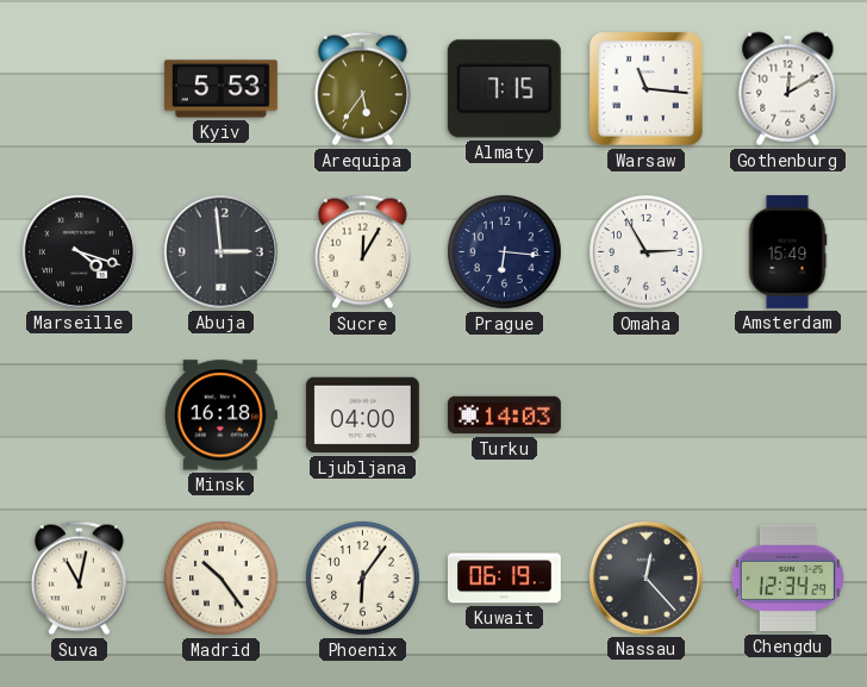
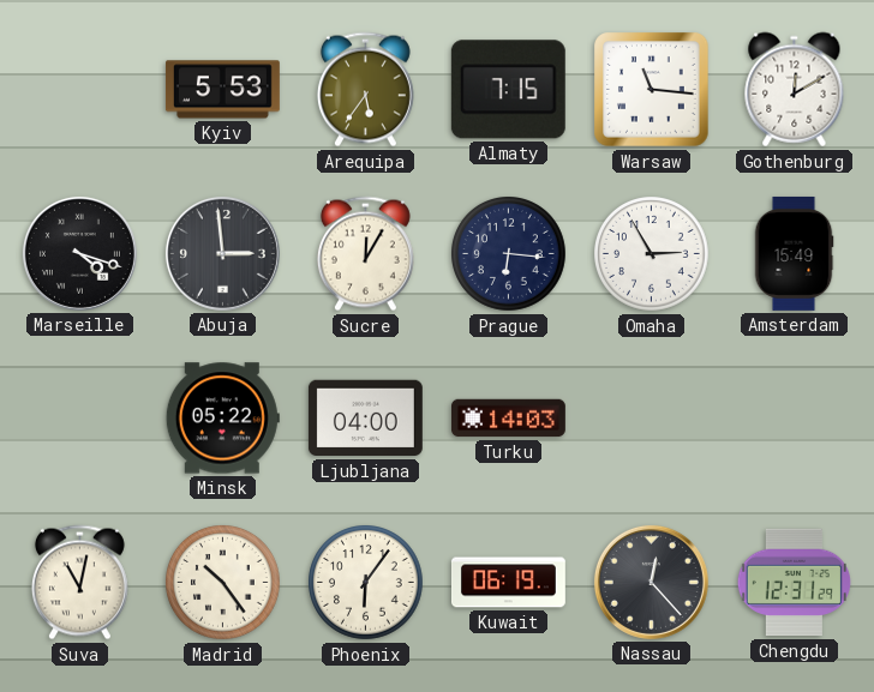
Minsk: 16:18 -> 05:22
Chengdu: 12:34 -> 12:31
